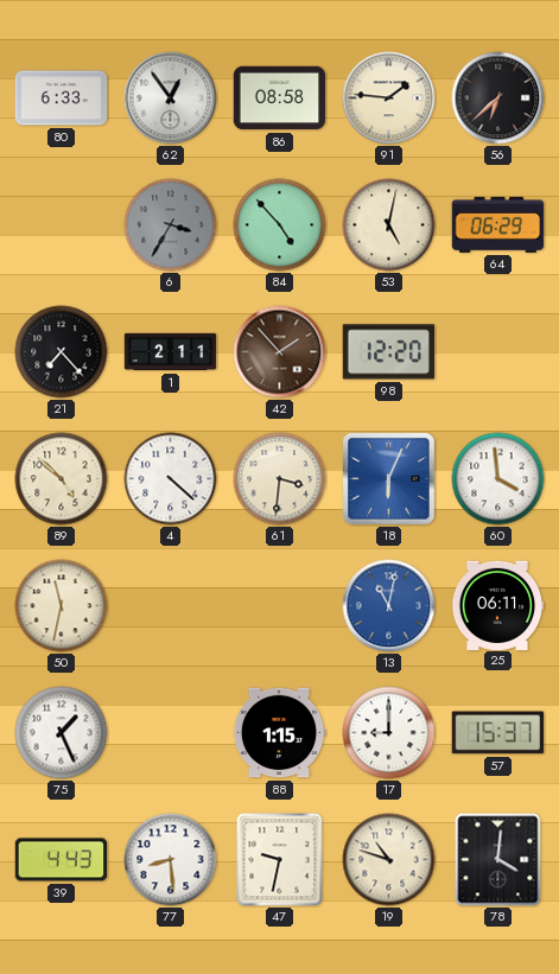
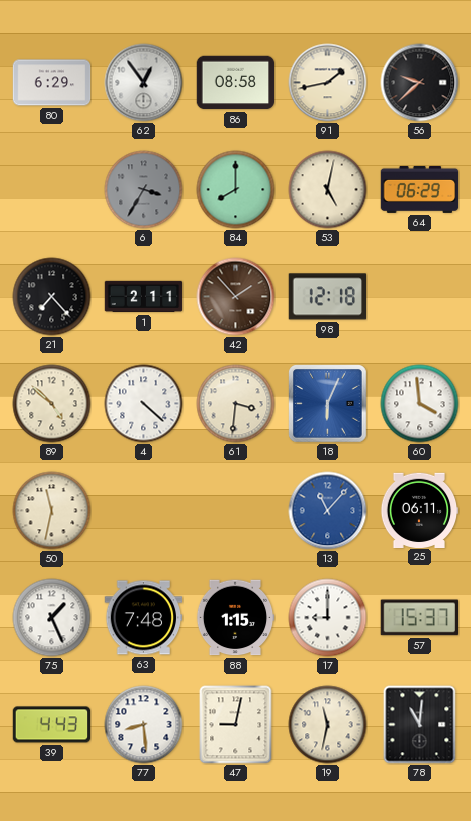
80: 6:33 -> 6:29
91: 1:46 -> 1:43
56: 6:38 -> 9:38
84: 4:53 -> 8:00
98: 12:20 -> 12:18
13: 11:02 -> 11:07
63: none -> 7:48
47: 9:32 -> 9:02
19: 10:48 -> 11:32
78: 4:01 -> 11:01
